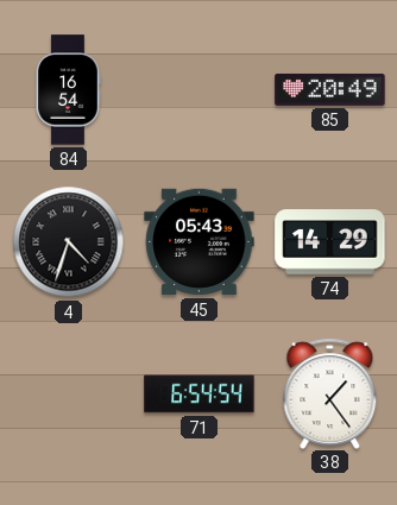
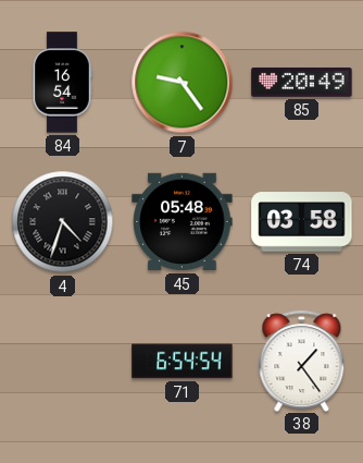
7: none -> 9:24
45: 05:43 -> 05:48
74: 14:29 -> 03:58
